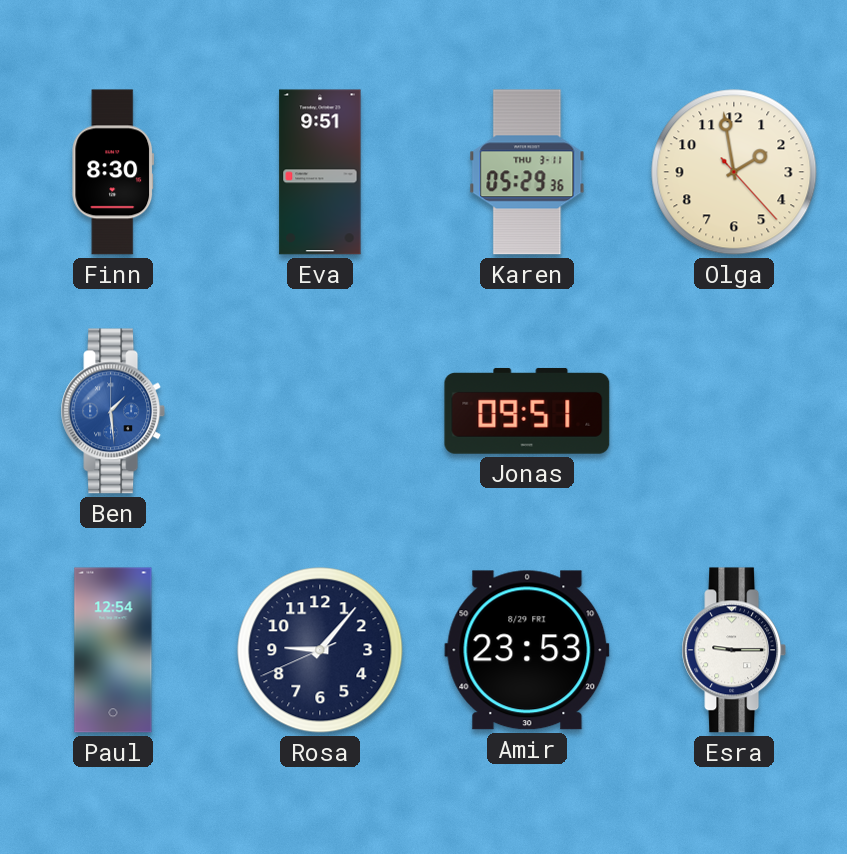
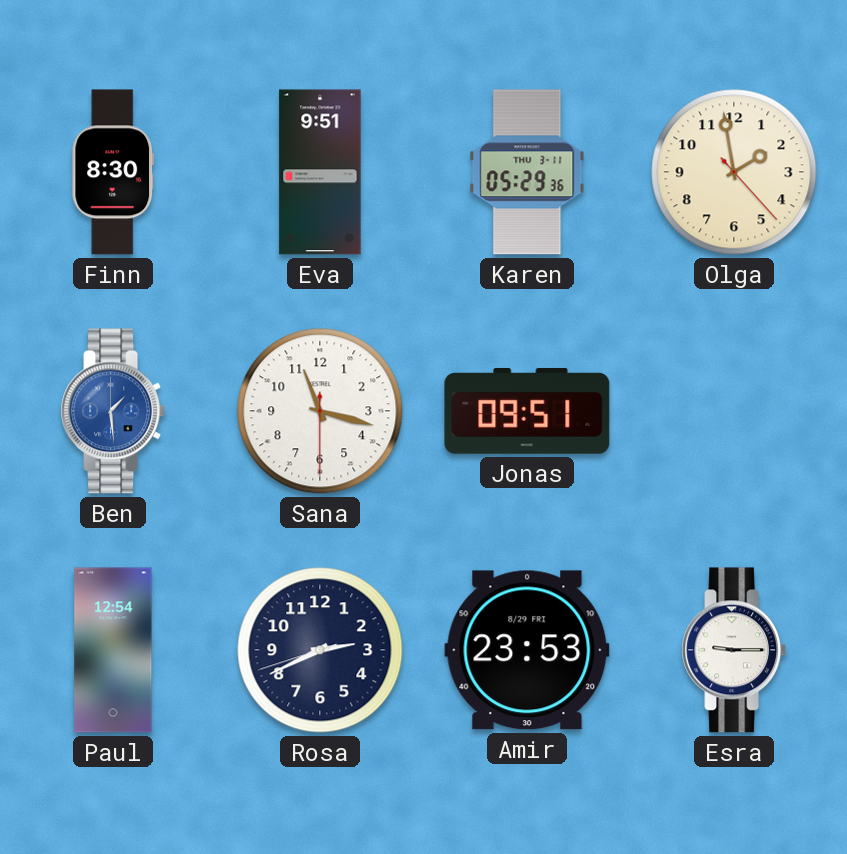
Sana: none -> 11:17
Rosa: 9:06 -> 2:40
